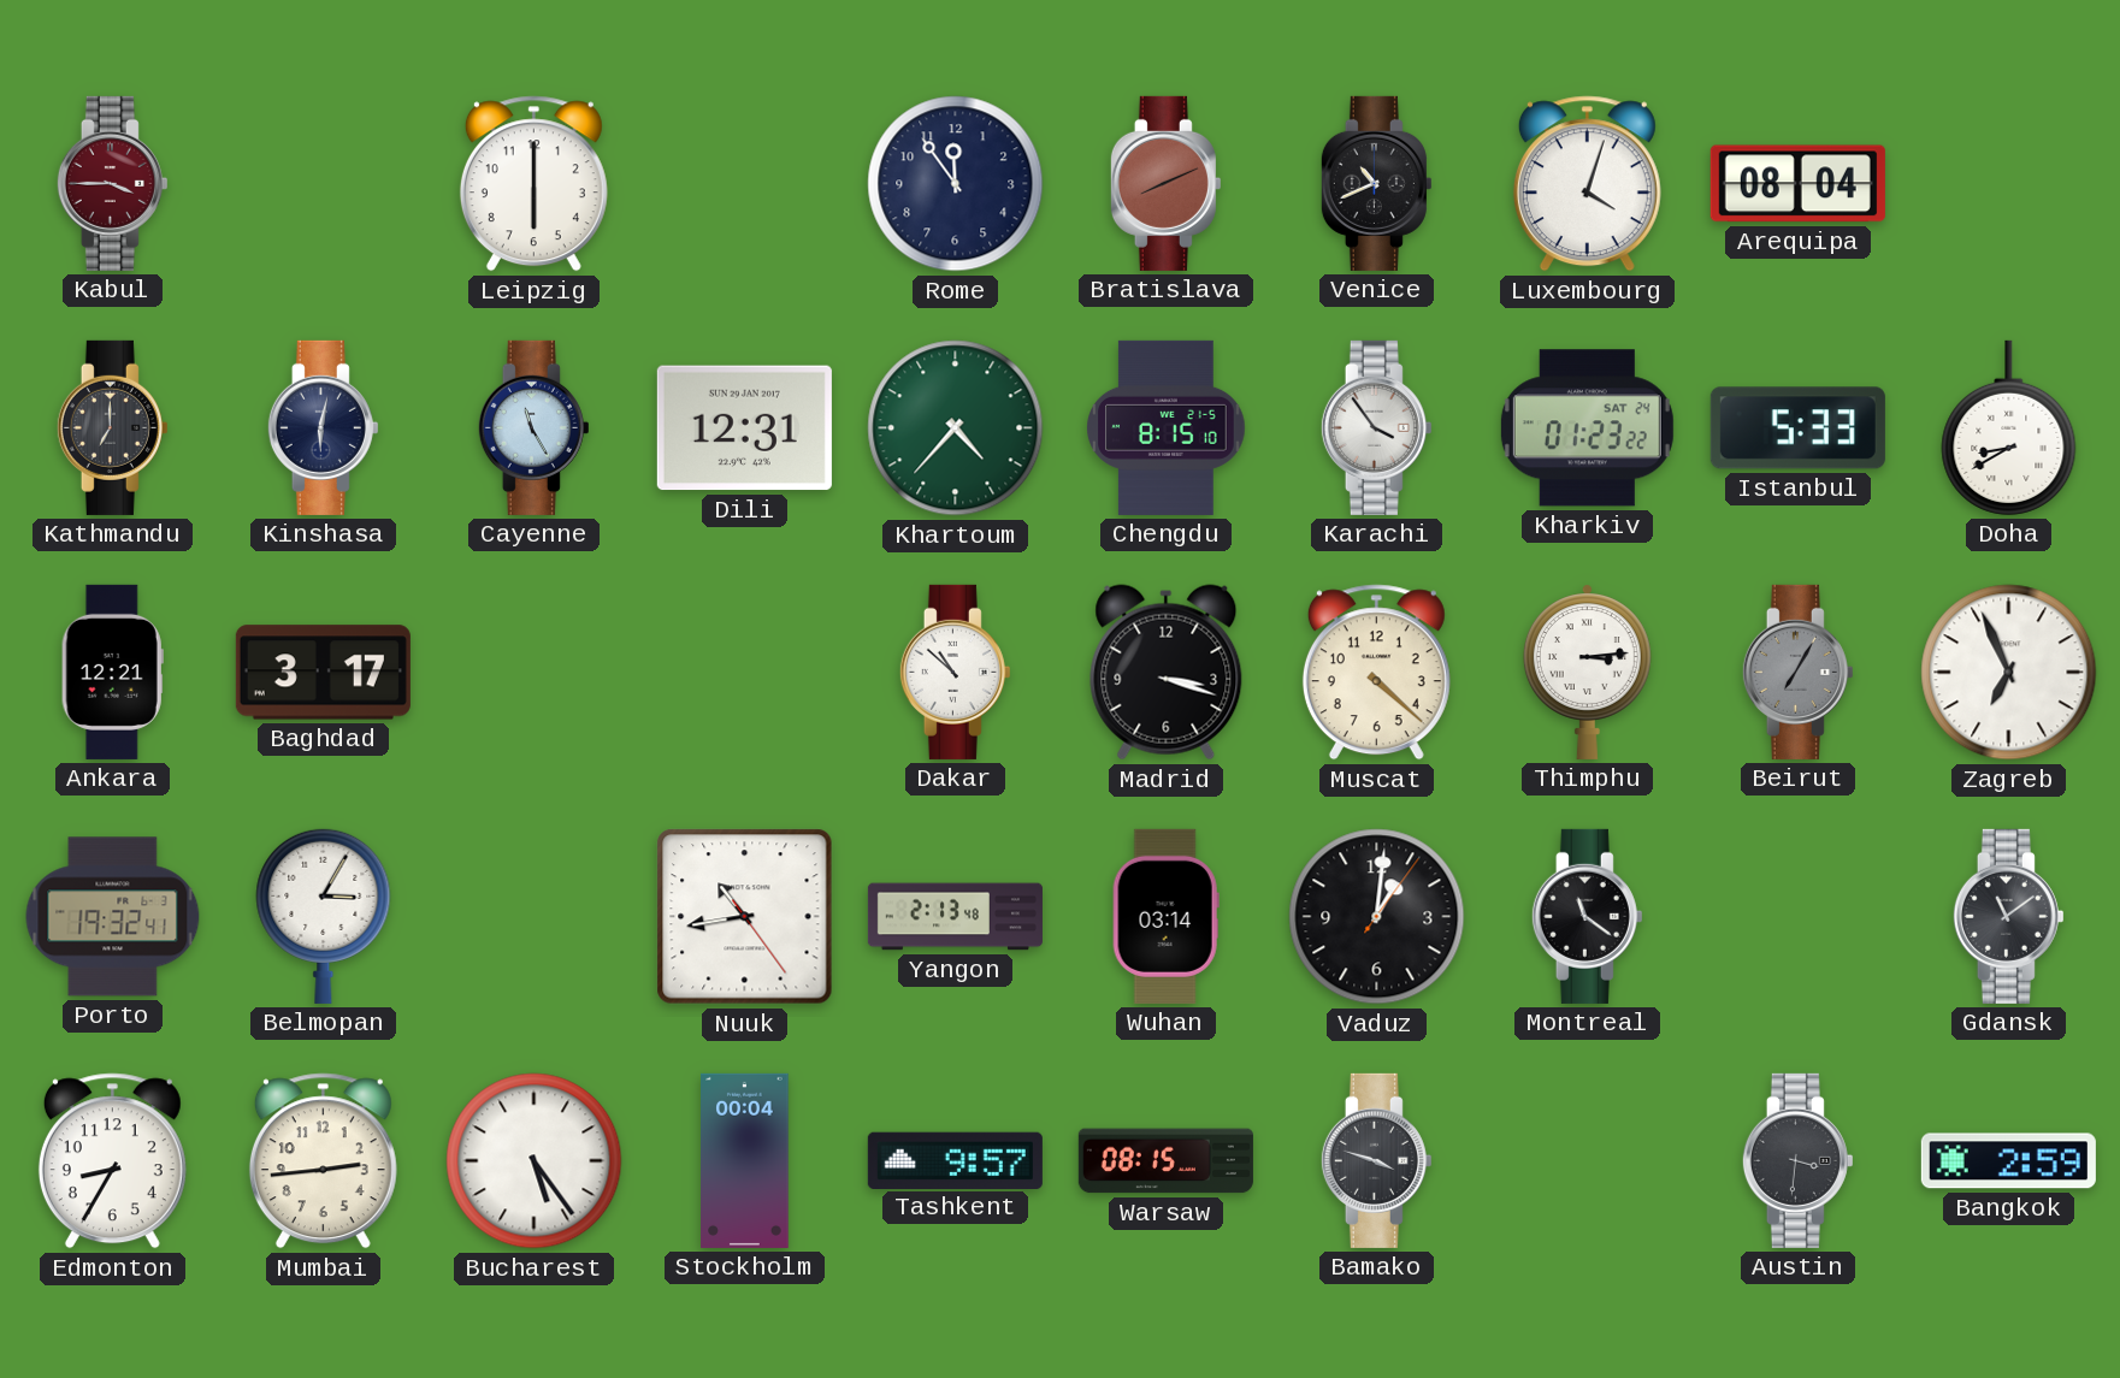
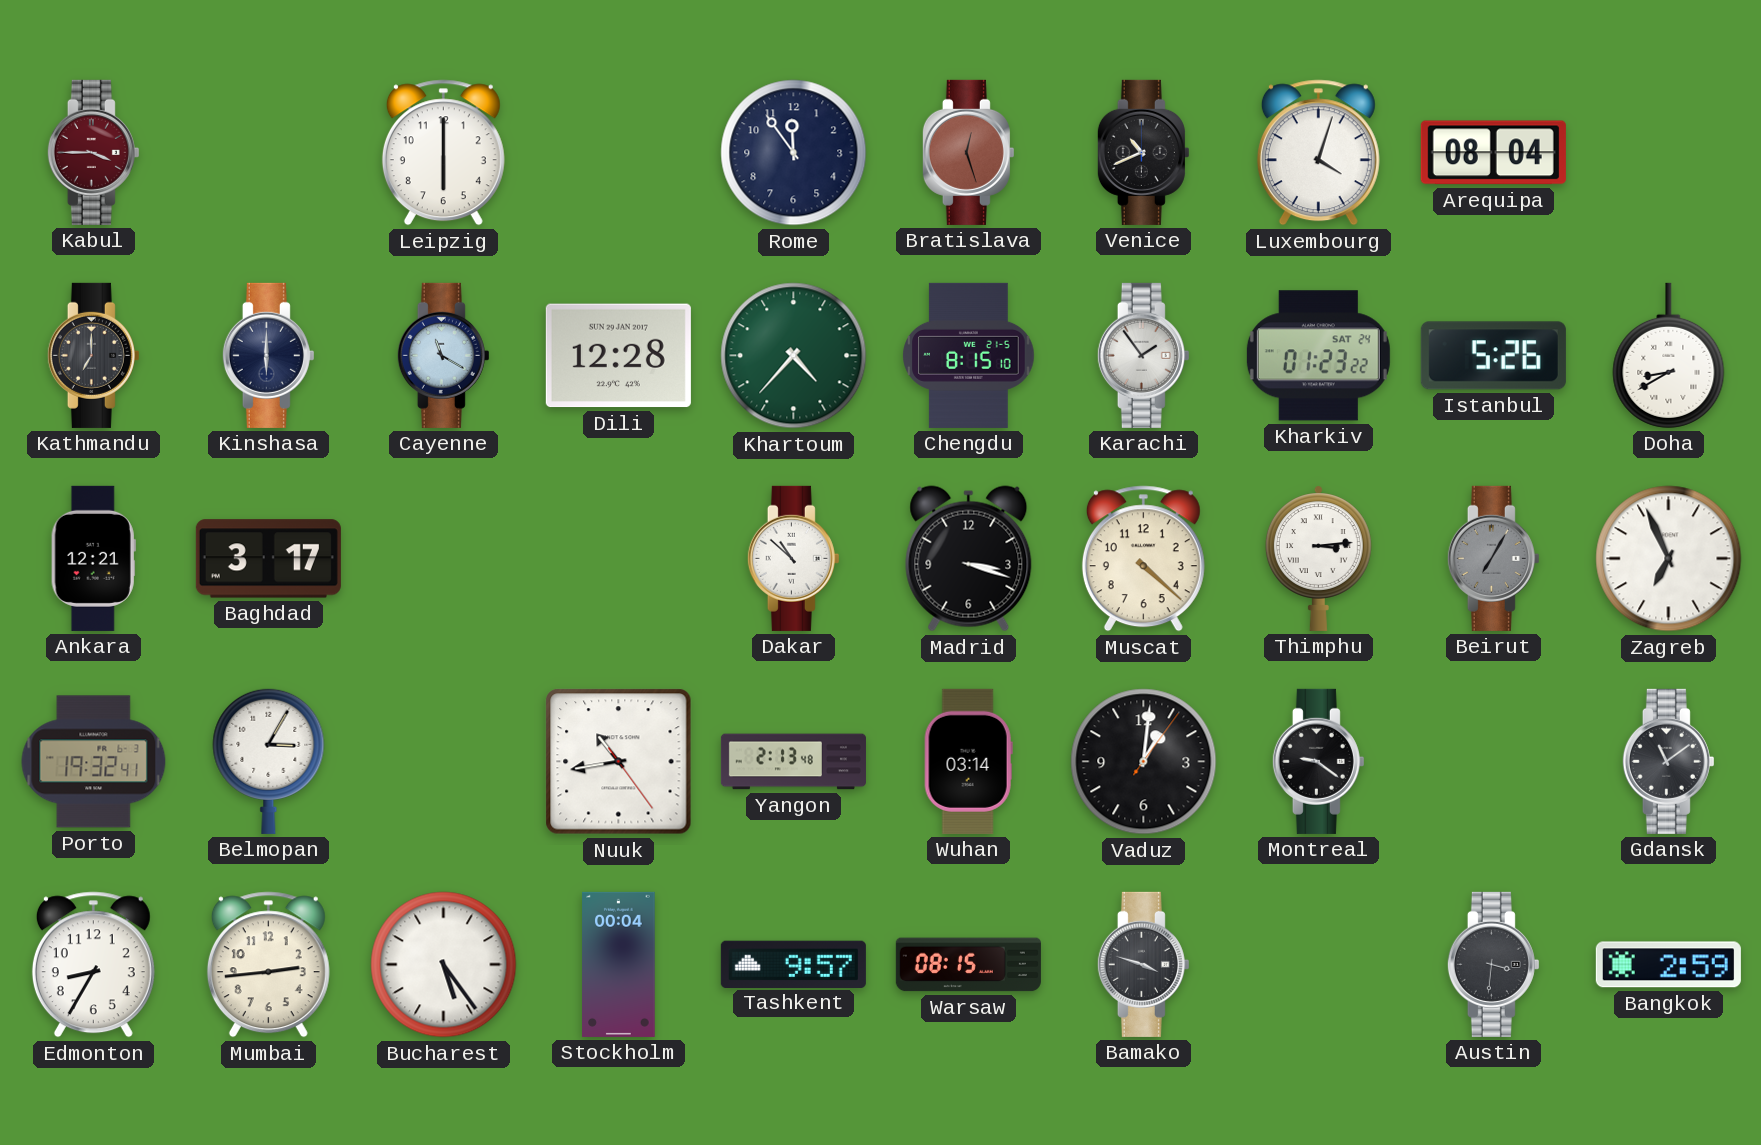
Bratislava: 8:11 -> 12:27
Kinshasa: 6:02 -> 6:00
Cayenne: 11:25 -> 11:20
Dili: 12:31 -> 12:28
Karachi: 3:54 -> 1:54
Istanbul: 5:33 -> 5:26
Montreal: 11:21 -> 9:21
